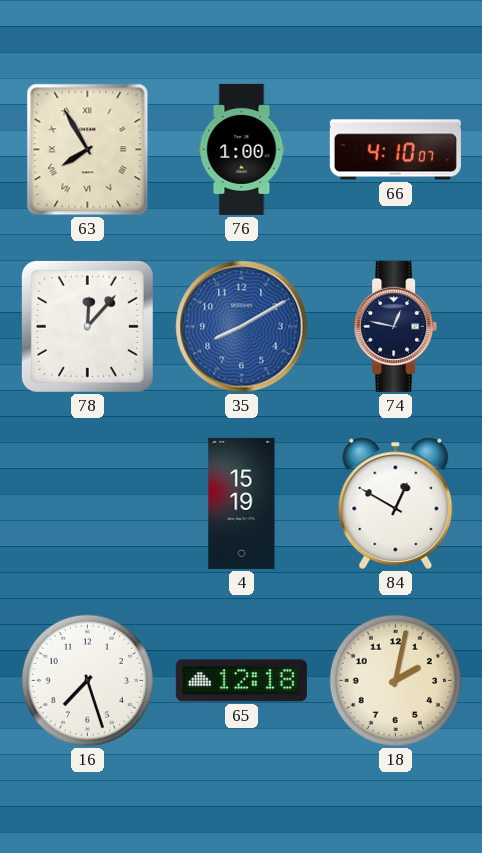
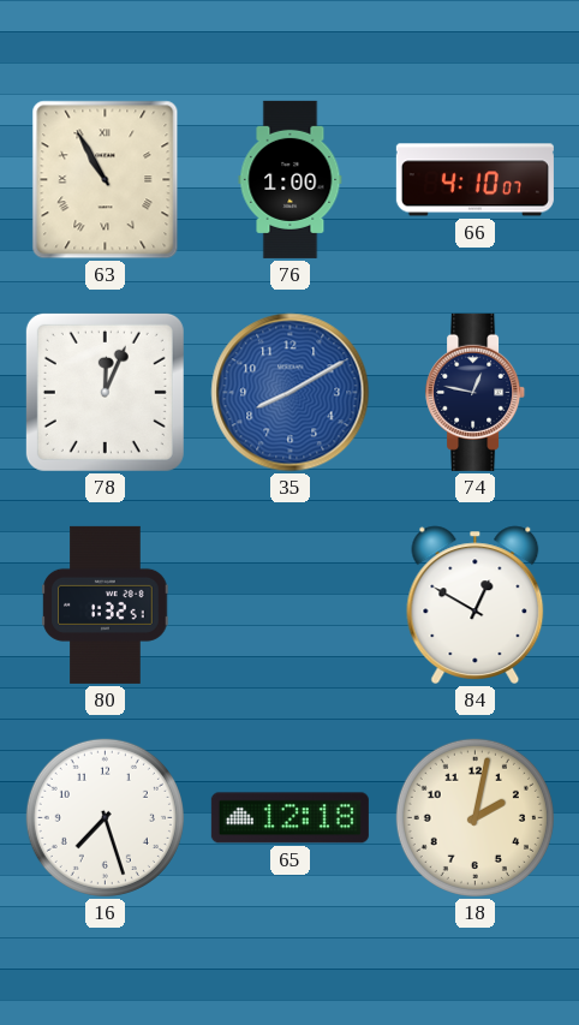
63: 7:55 -> 10:55
78: 12:07 -> 12:04
80: none -> 1:32
4: 15:19 -> none
